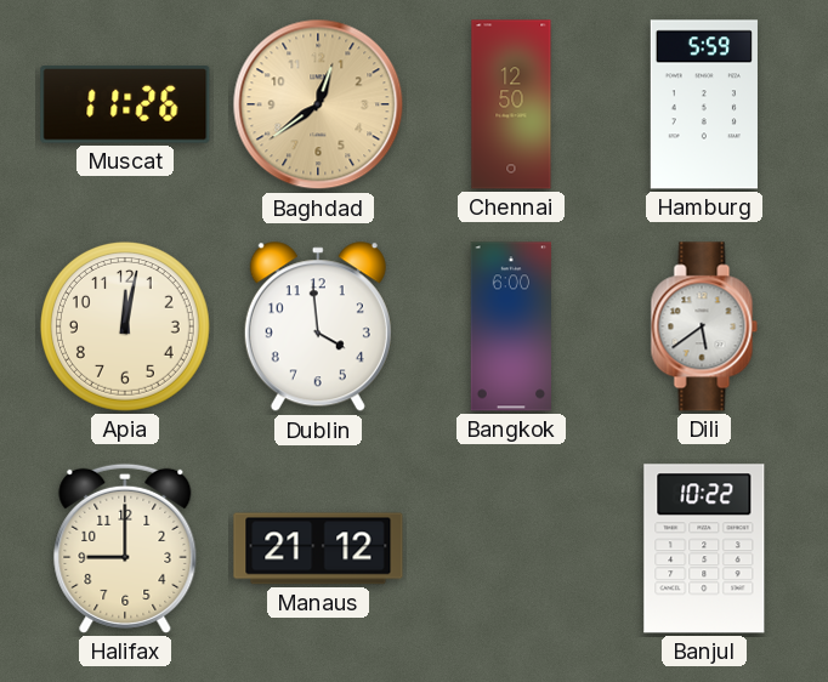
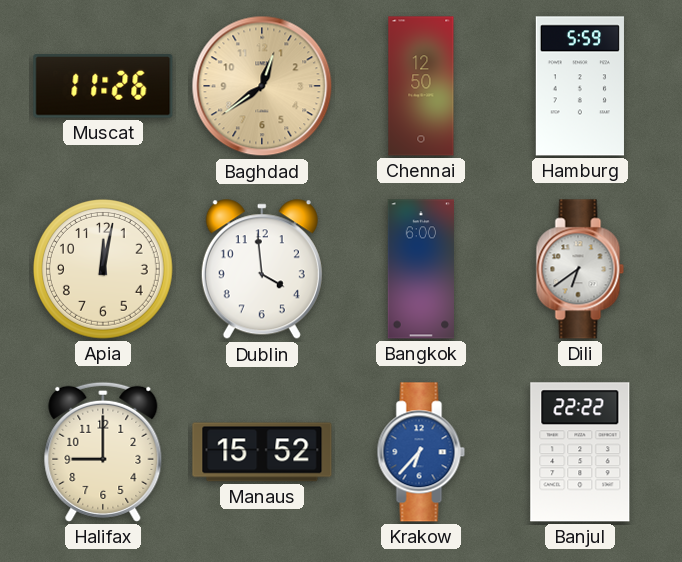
Dili: 5:39 -> 6:39
Manaus: 21:12 -> 15:52
Krakow: none -> 6:37
Banjul: 10:22 -> 22:22
